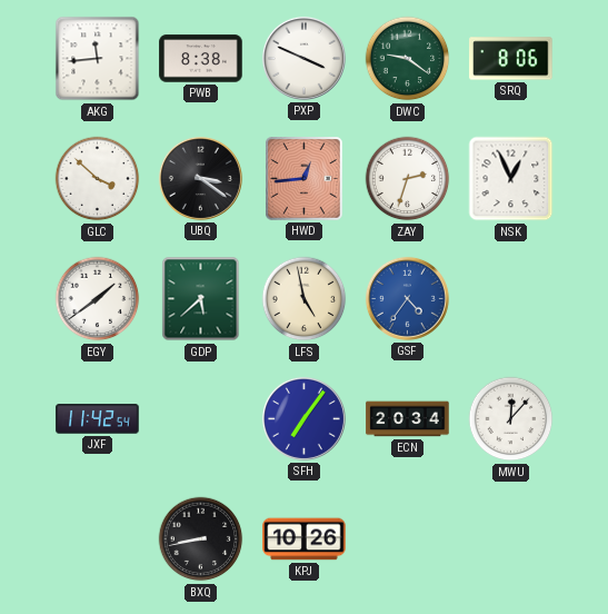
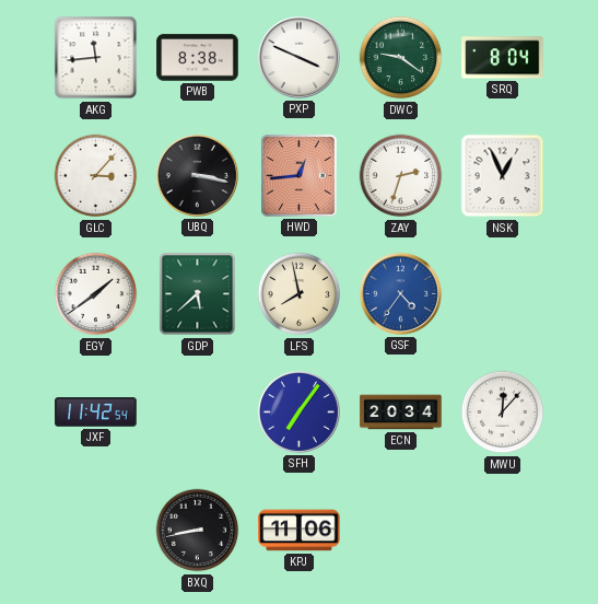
SRQ: 8:06 -> 8:04
GLC: 3:52 -> 3:07
UBQ: 3:21 -> 3:17
LFS: 4:58 -> 7:58
KPJ: 10:26 -> 11:06
